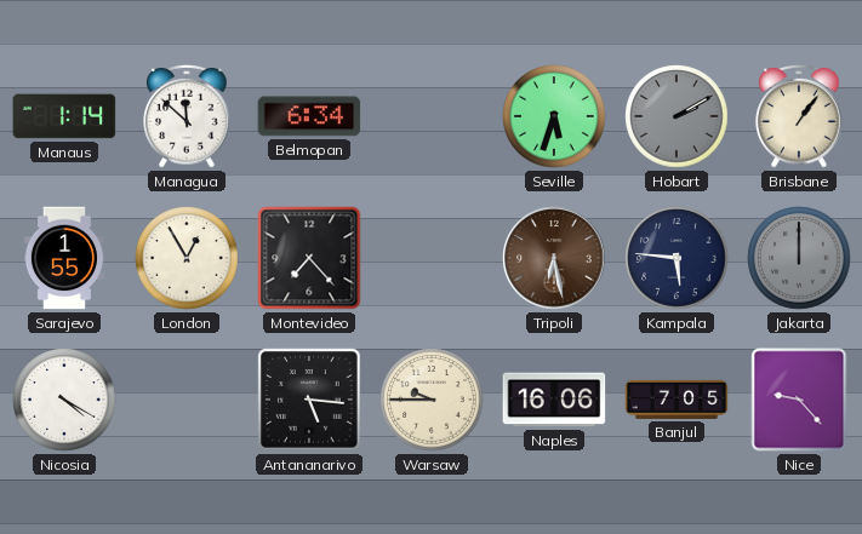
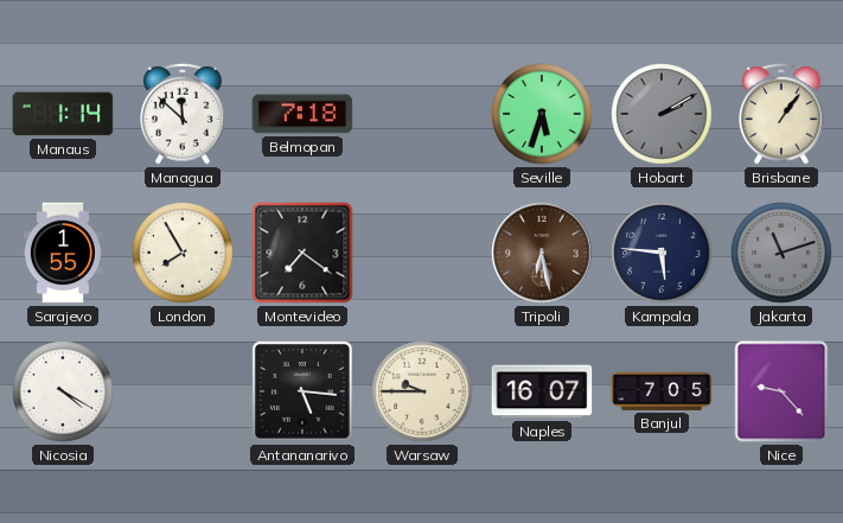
Belmopan: 6:34 -> 7:18
London: 12:55 -> 7:55
Montevideo: 7:23 -> 7:21
Jakarta: 12:00 -> 11:12
Naples: 16:06 -> 16:07
